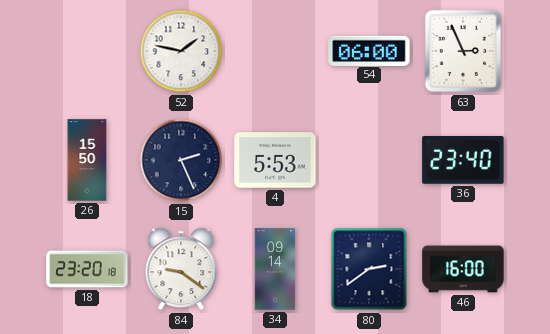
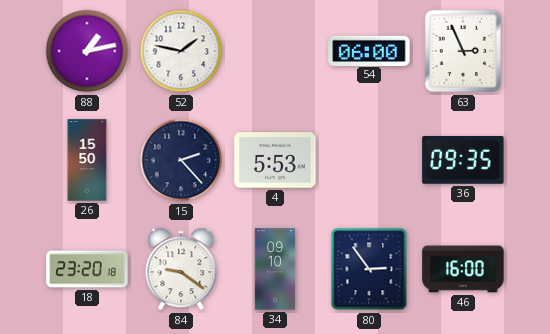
88: none -> 1:13
15: 2:26 -> 2:23
36: 23:40 -> 09:35
34: 09:14 -> 09:10
80: 2:39 -> 2:54
